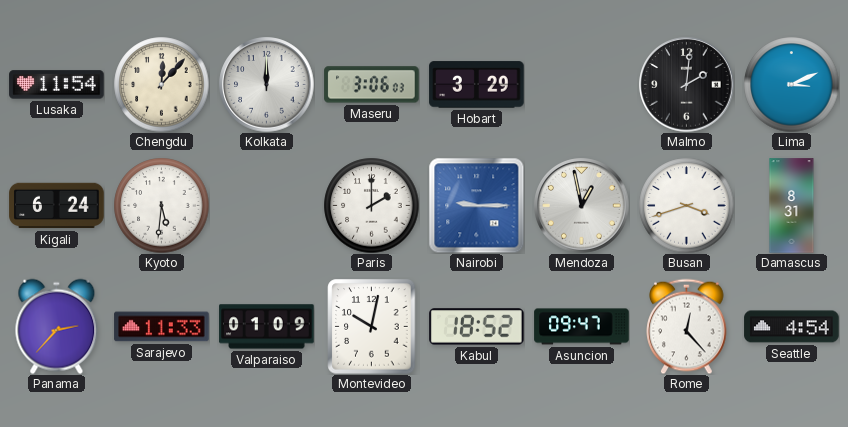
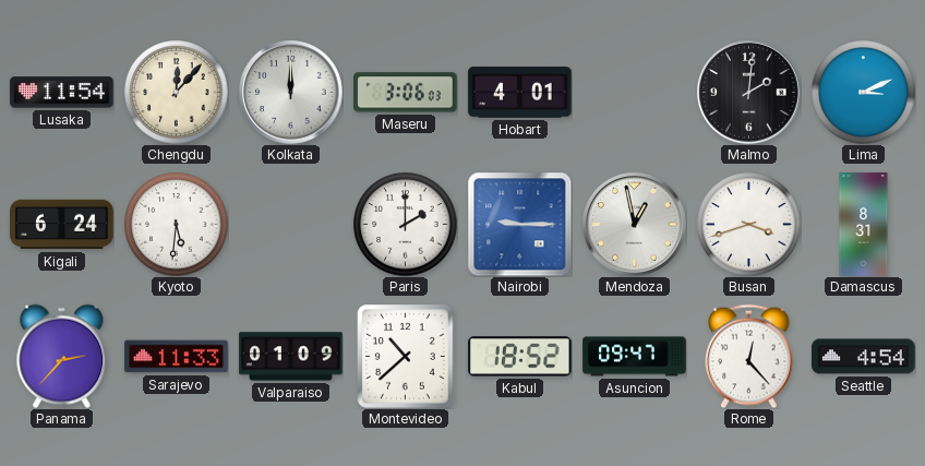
Hobart: 3:29 -> 4:01
Montevideo: 10:02 -> 10:38
